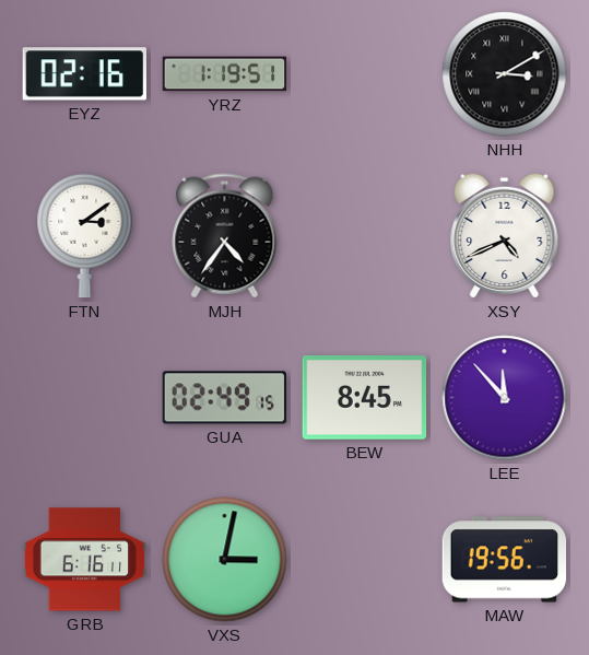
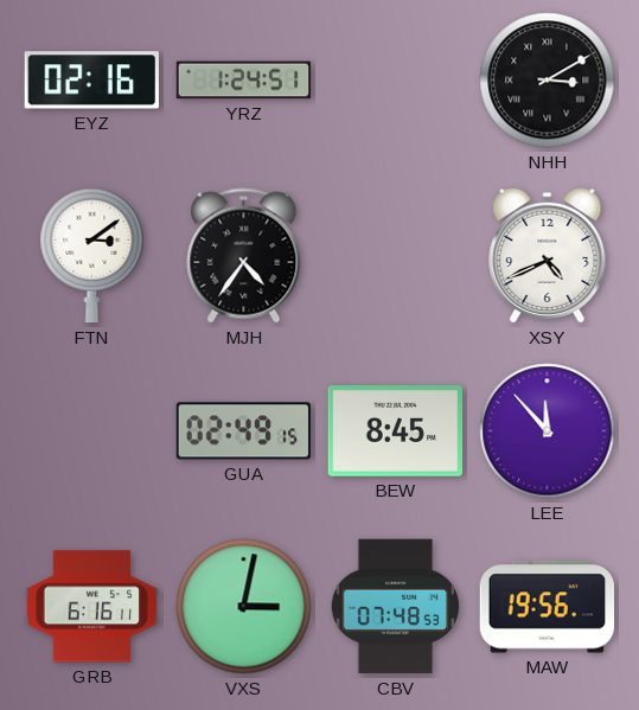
YRZ: 1:19 -> 1:24
CBV: none -> 07:48
